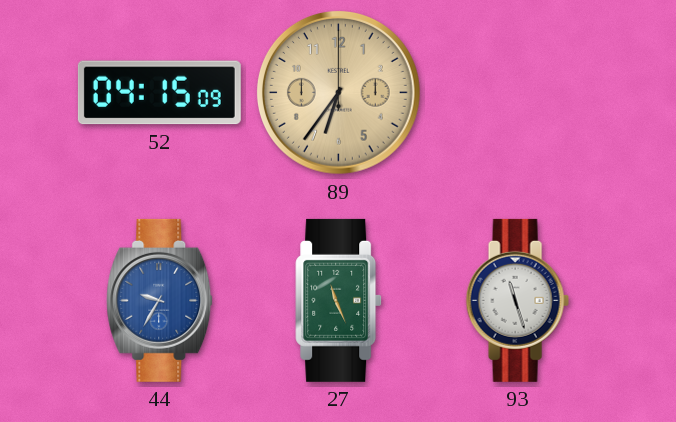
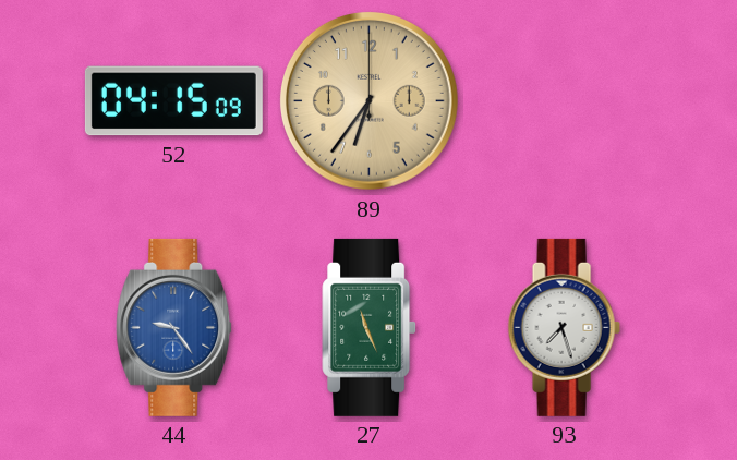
44: 9:35 -> 9:24
93: 11:27 -> 7:27
